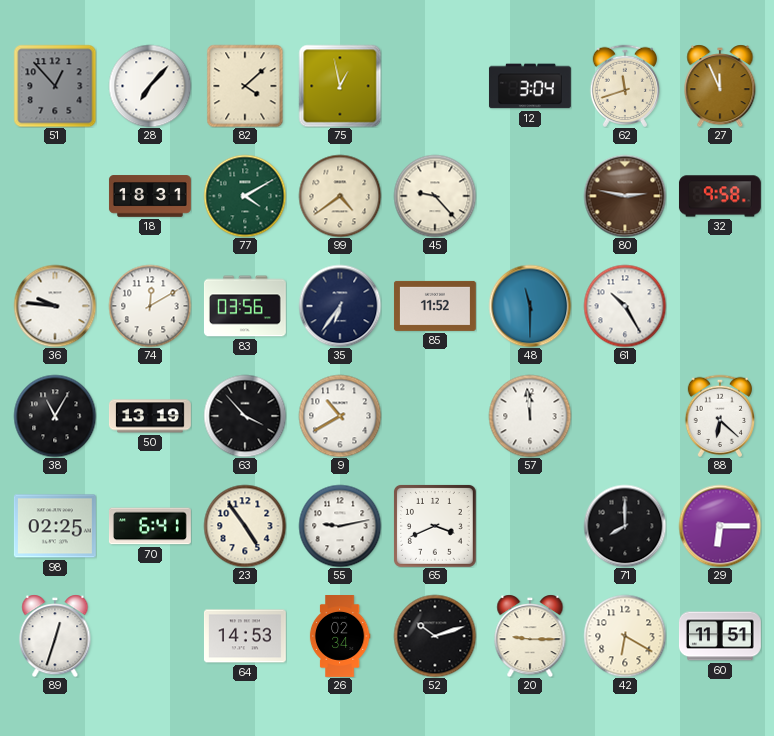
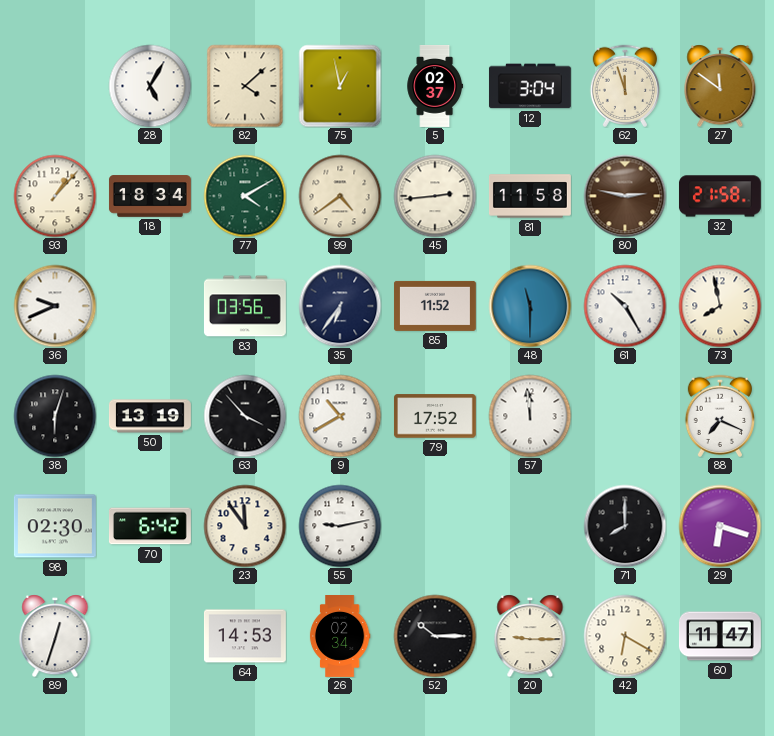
51: 12:53 -> none
28: 7:07 -> 5:05
5: none -> 02:37
62: 11:42 -> 11:57
27: 11:56 -> 11:51
93: none -> 1:07
18: 18:31 -> 18:34
45: 9:23 -> 2:44
81: none -> 11:58
32: 9:58 -> 21:58
36: 9:46 -> 9:41
74: 12:10 -> none
73: none -> 7:58
38: 11:05 -> 6:03
79: none -> 17:52
88: 6:22 -> 7:19
98: 02:25 -> 02:30
70: 6:41 -> 6:42
23: 4:54 -> 11:54
65: 3:41 -> none
29: 6:15 -> 6:18
52: 10:12 -> 10:15
60: 11:51 -> 11:47
